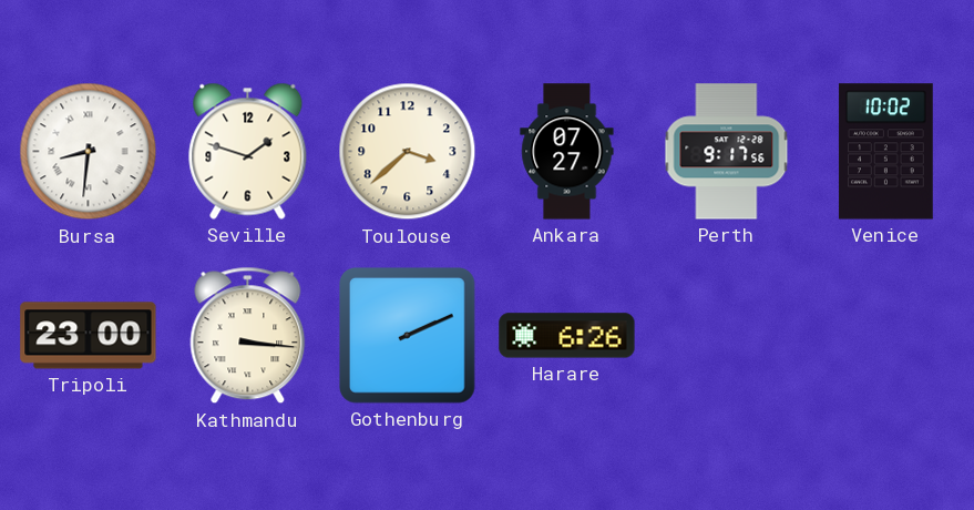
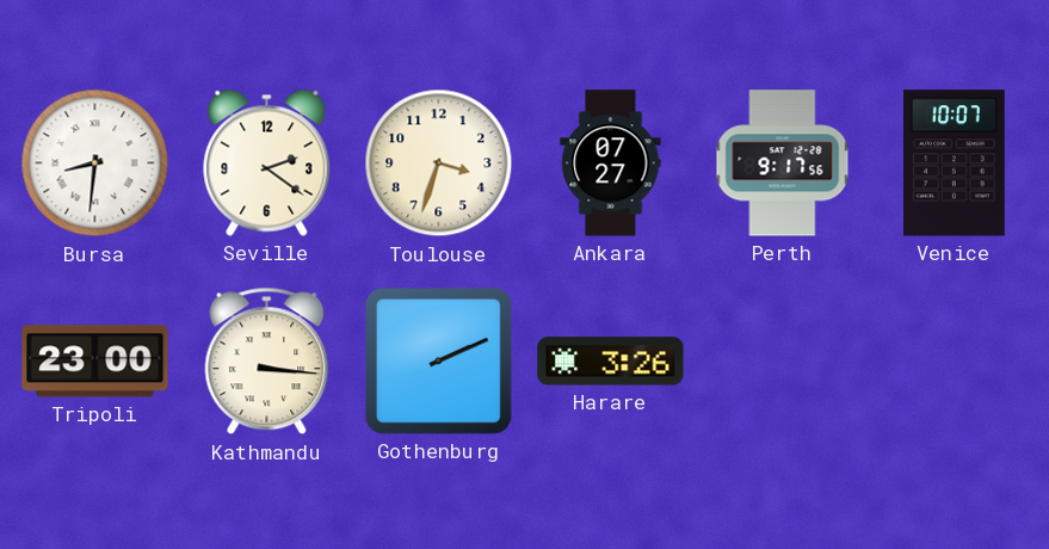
Seville: 1:48 -> 2:21
Toulouse: 3:38 -> 3:33
Venice: 10:02 -> 10:07
Harare: 6:26 -> 3:26
